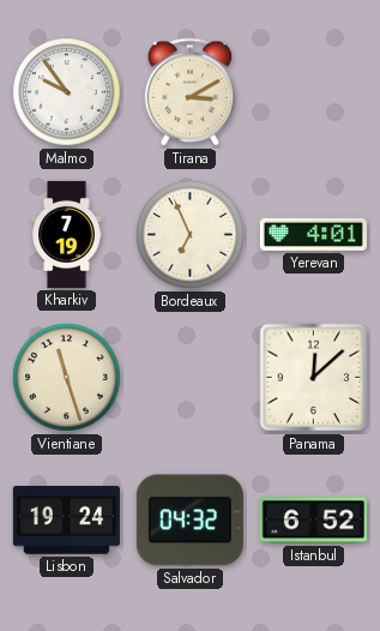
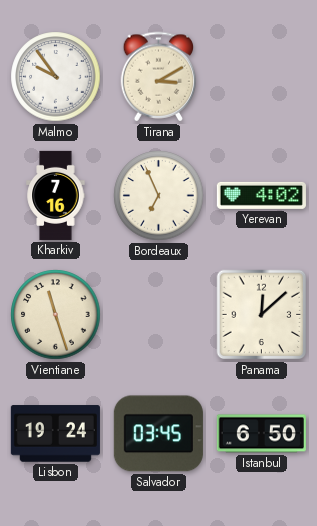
Kharkiv: 7:19 -> 7:16
Yerevan: 4:01 -> 4:02
Salvador: 04:32 -> 03:45
Istanbul: 6:52 -> 6:50
